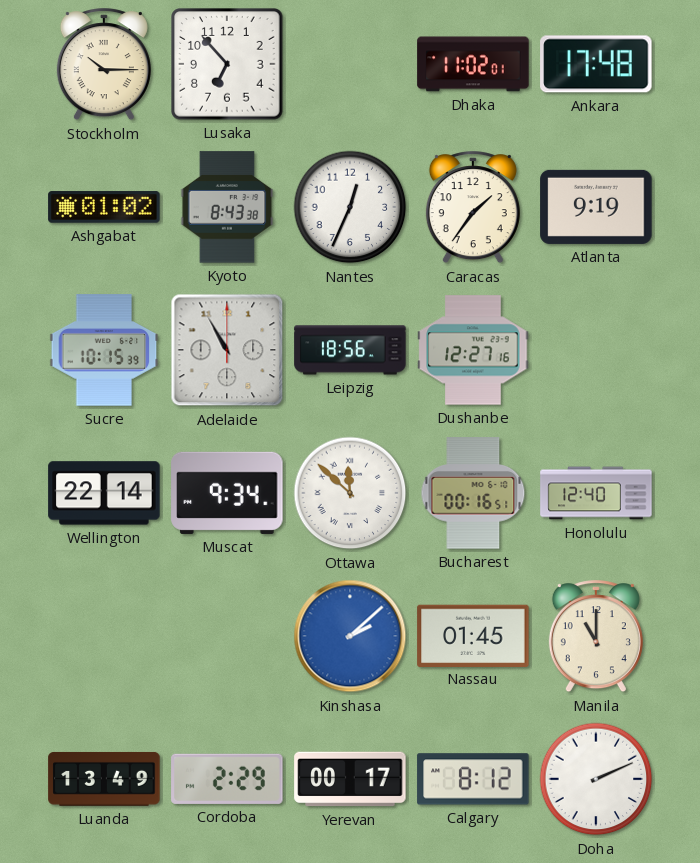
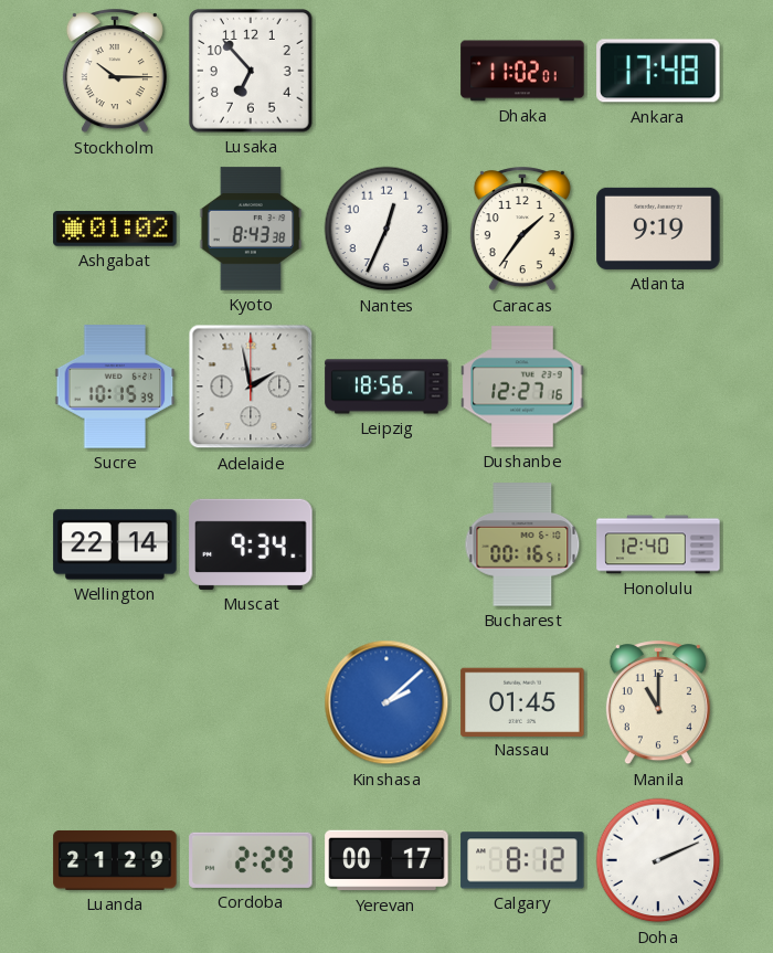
Adelaide: 10:55 -> 1:58
Ottawa: 11:52 -> none
Luanda: 13:49 -> 21:29
